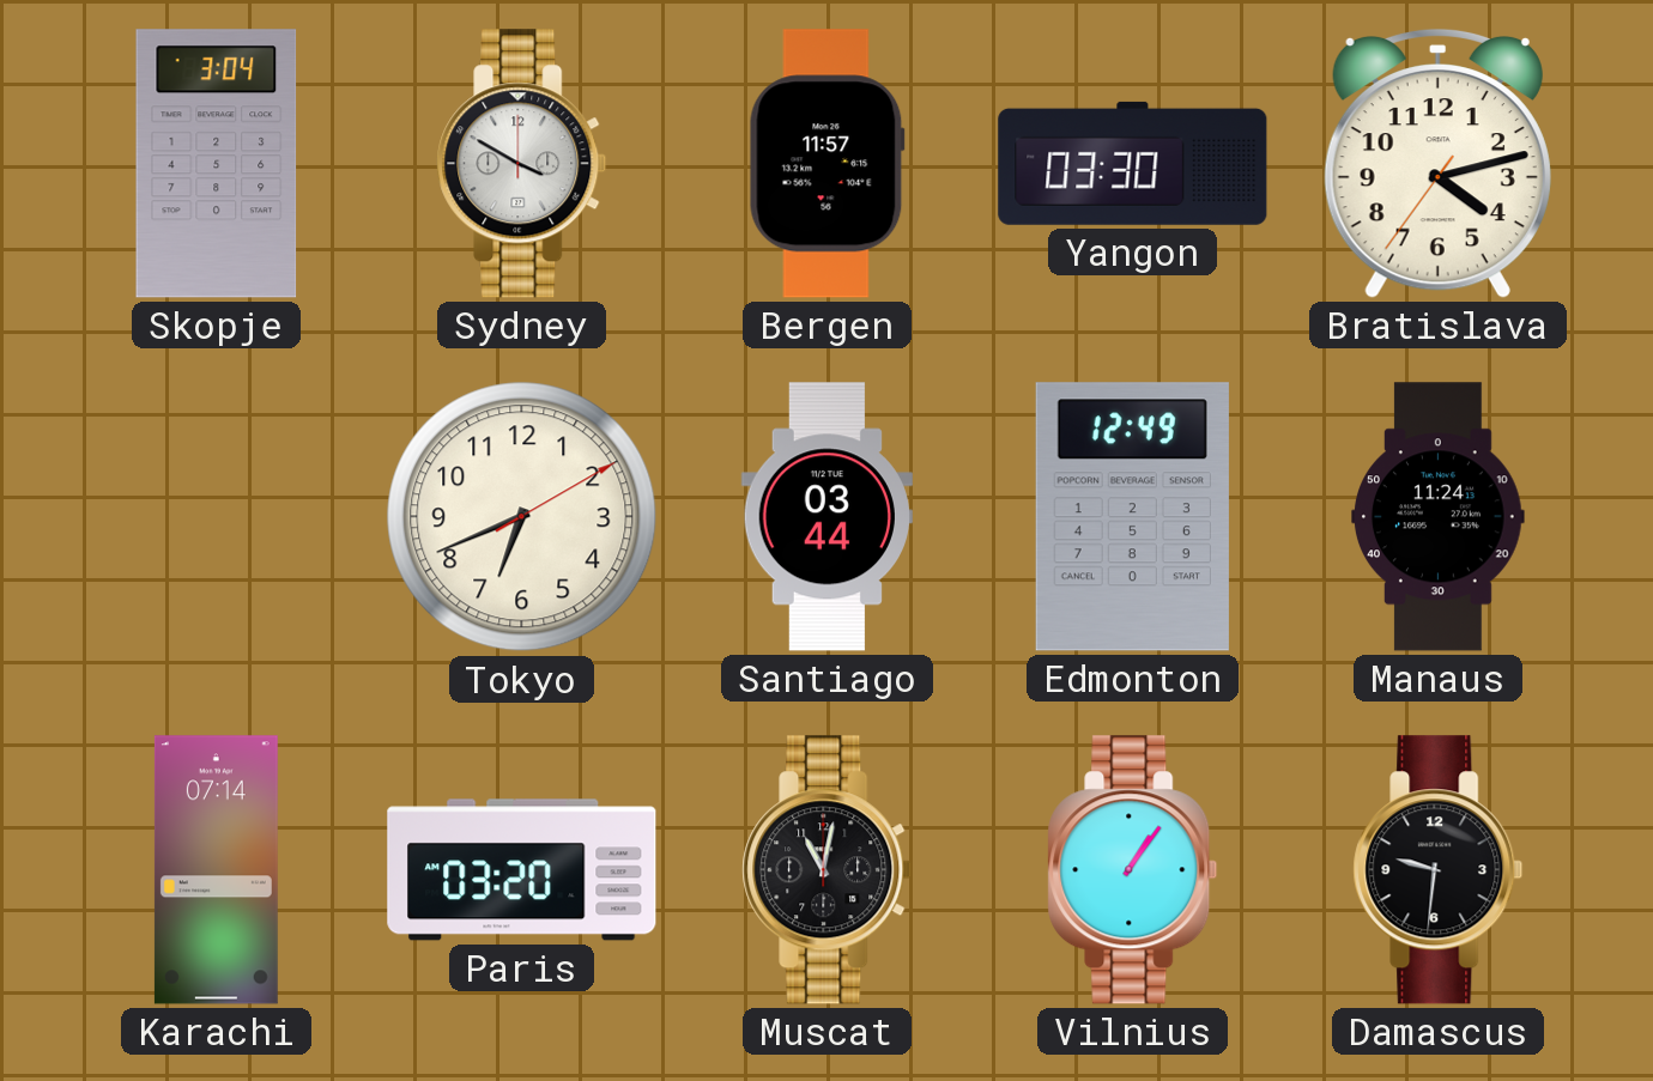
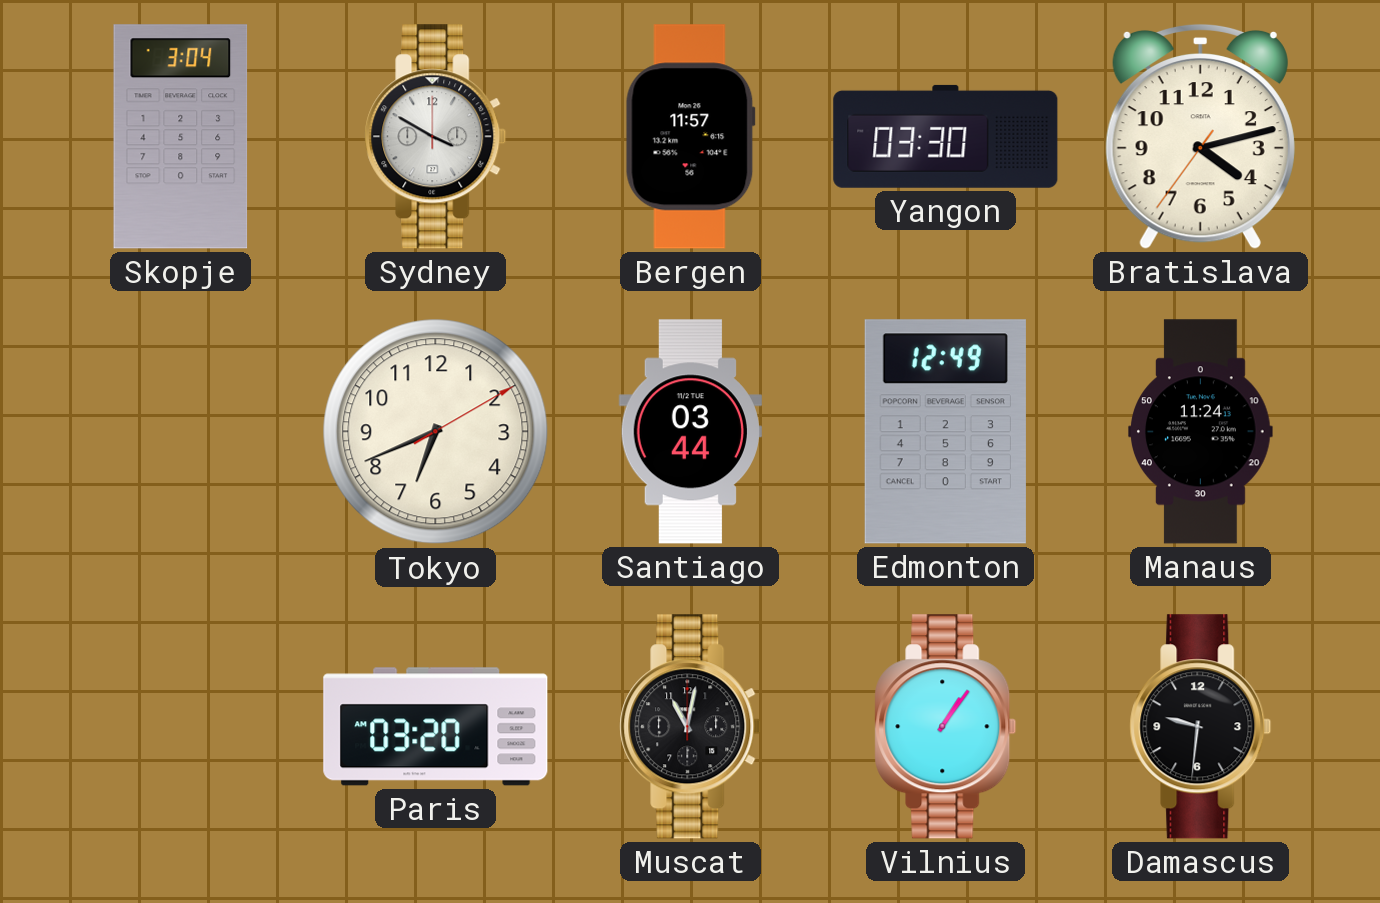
Karachi: 07:14 -> none
